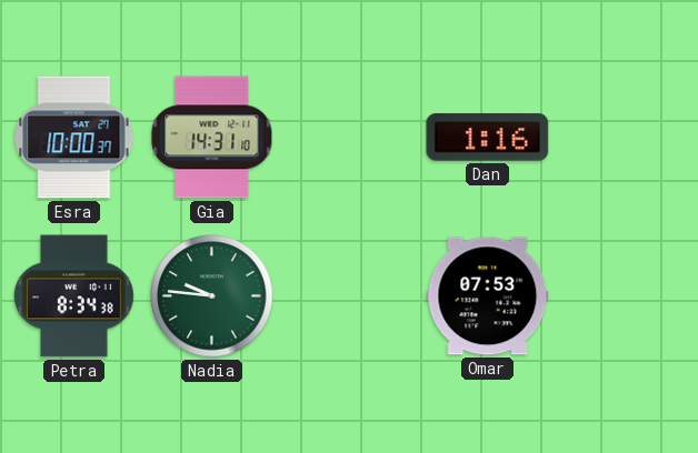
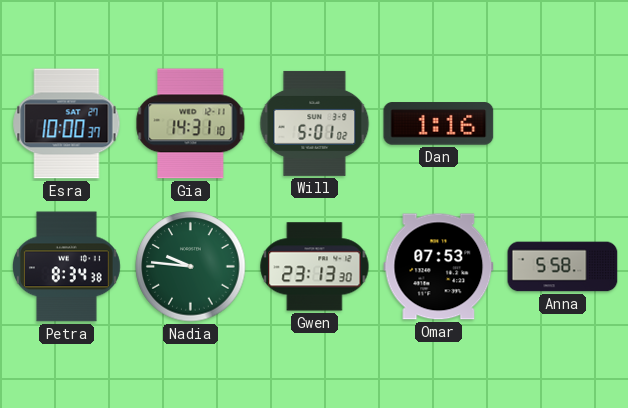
Will: none -> 5:01
Gwen: none -> 23:13
Anna: none -> 5:58
